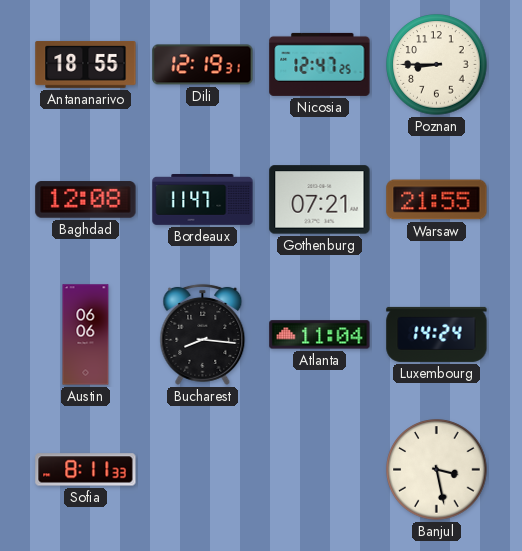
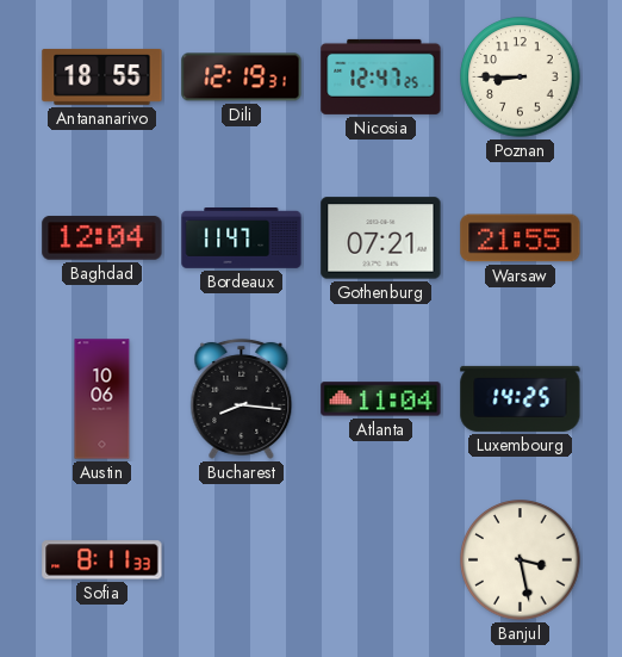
Baghdad: 12:08 -> 12:04
Austin: 06:06 -> 10:06
Luxembourg: 14:24 -> 14:25
